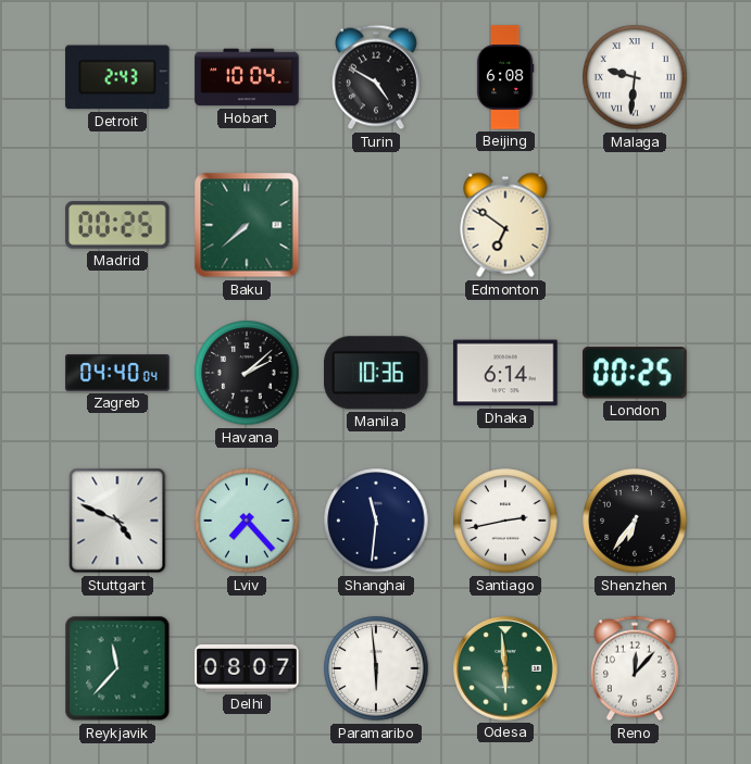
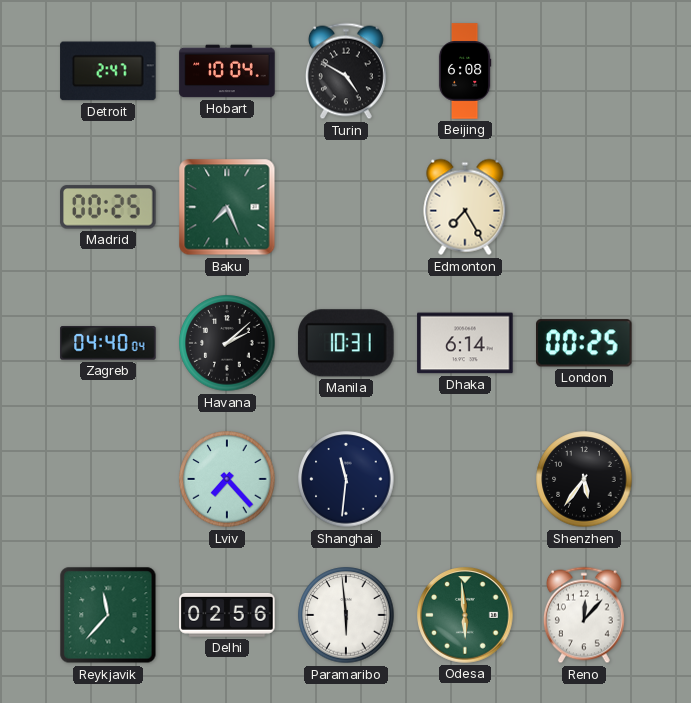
Detroit: 2:43 -> 2:47
Malaga: 9:31 -> none
Baku: 7:38 -> 7:26
Edmonton: 6:51 -> 7:25
Manila: 10:36 -> 10:31
Stuttgart: 4:49 -> none
Santiago: 2:43 -> none
Shenzhen: 6:36 -> 5:36
Delhi: 08:07 -> 02:56
